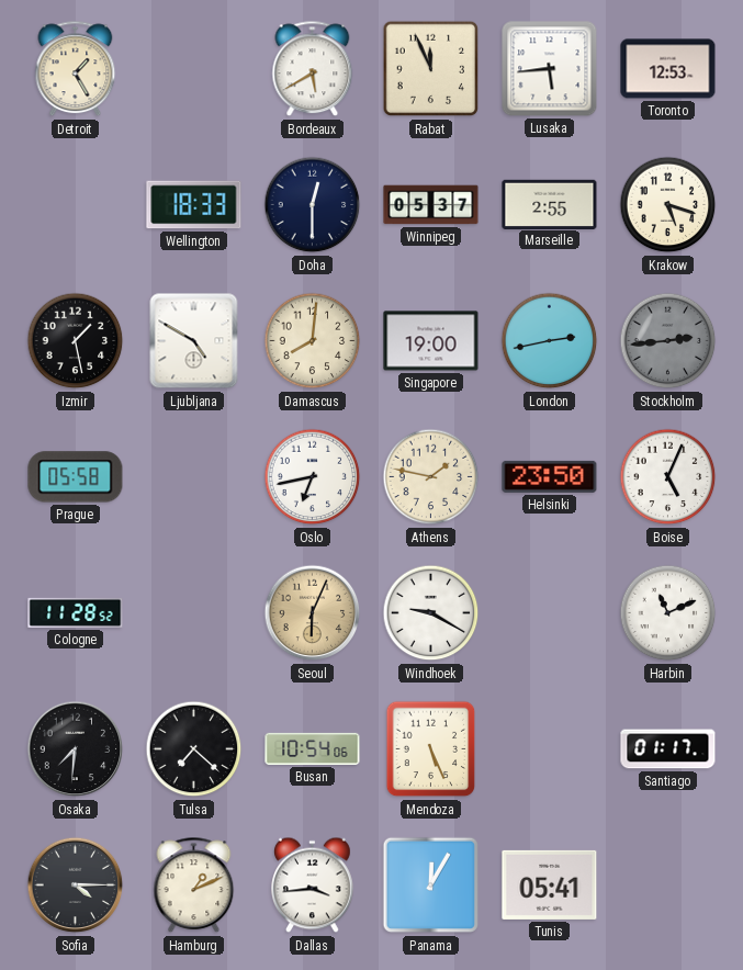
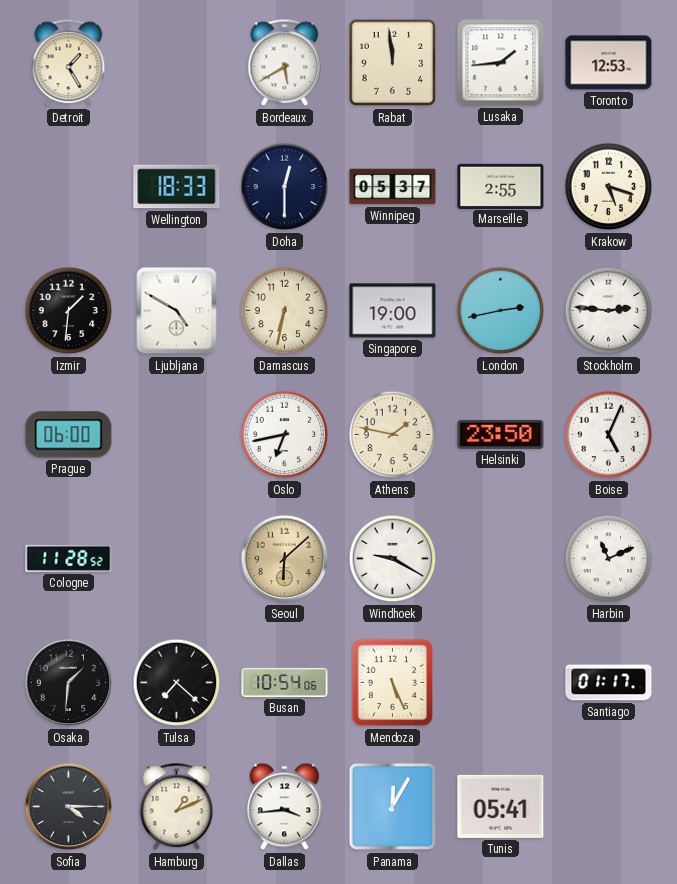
Rabat: 11:56 -> 11:59
Lusaka: 5:44 -> 1:44
Izmir: 1:28 -> 1:31
Damascus: 8:01 -> 6:32
Stockholm: 2:44 -> 2:46
Stockholm dial: grey -> white
Prague: 05:58 -> 06:00
Seoul: 6:04 -> 6:08
Osaka: 7:31 -> 1:31
